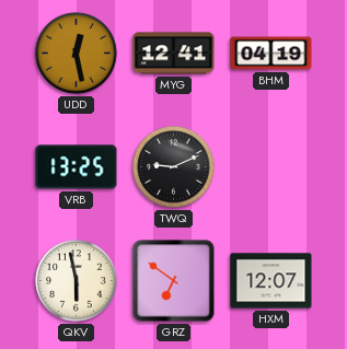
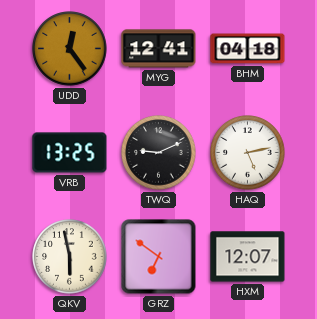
UDD: 12:28 -> 12:24
BHM: 04:19 -> 04:18
HAQ: none -> 5:13
